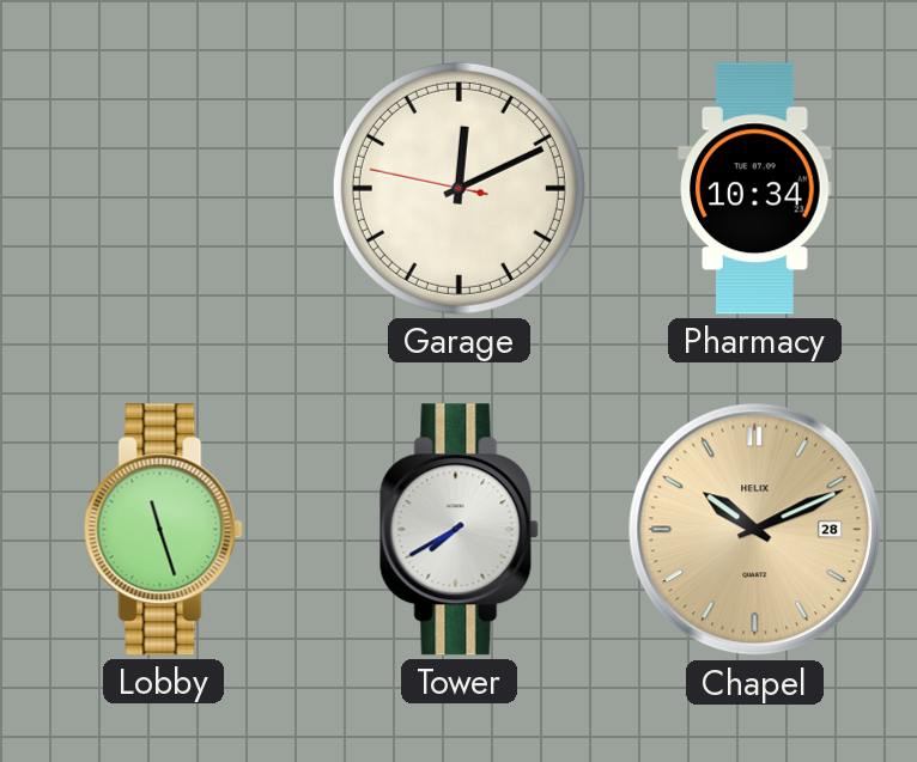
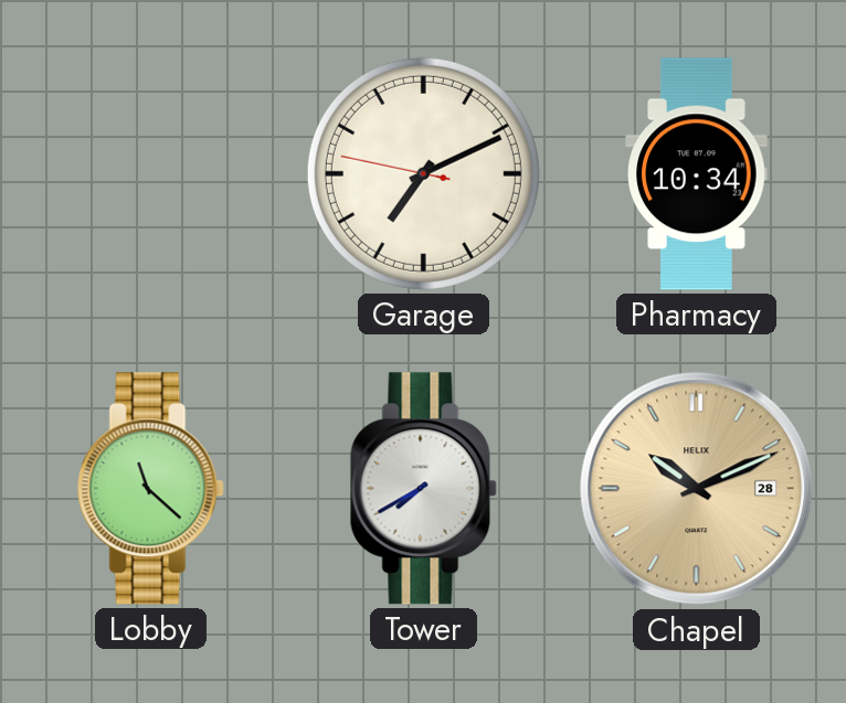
Garage: 12:10 -> 7:10
Lobby: 11:27 -> 11:22
